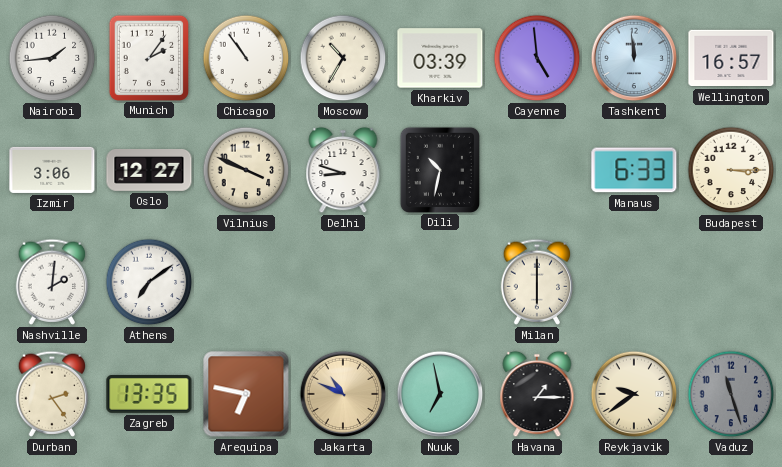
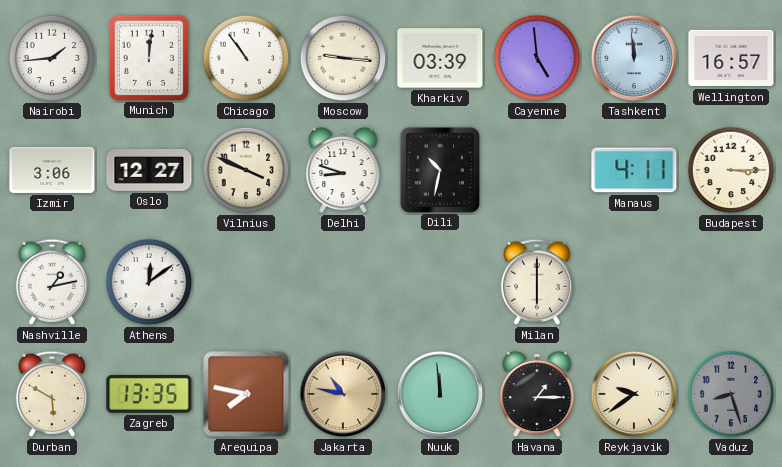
Munich: 2:06 -> 12:01
Moscow: 10:35 -> 9:16
Manaus: 6:33 -> 4:11
Nashville: 2:01 -> 1:13
Athens: 7:09 -> 12:09
Durban: 2:24 -> 5:50
Arequipa: 6:47 -> 7:47
Jakarta: 10:49 -> 10:47
Nuuk: 6:58 -> 11:59
Vaduz: 11:27 -> 8:27
